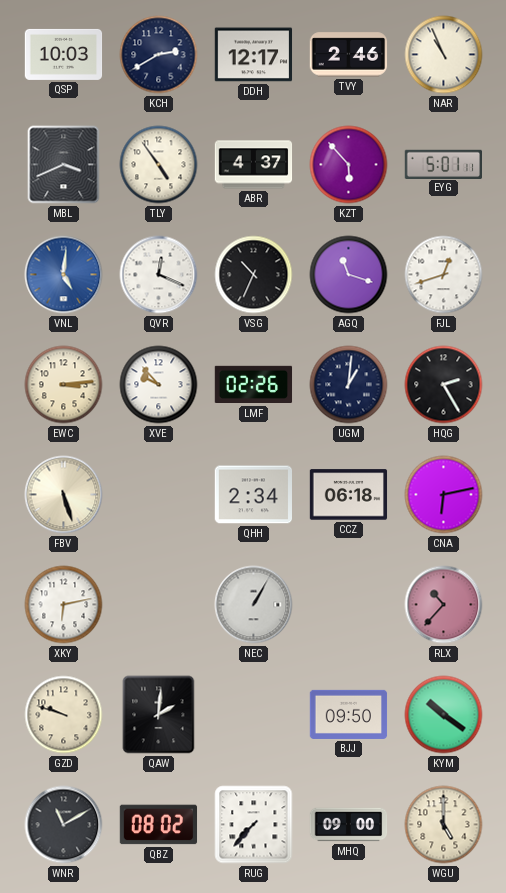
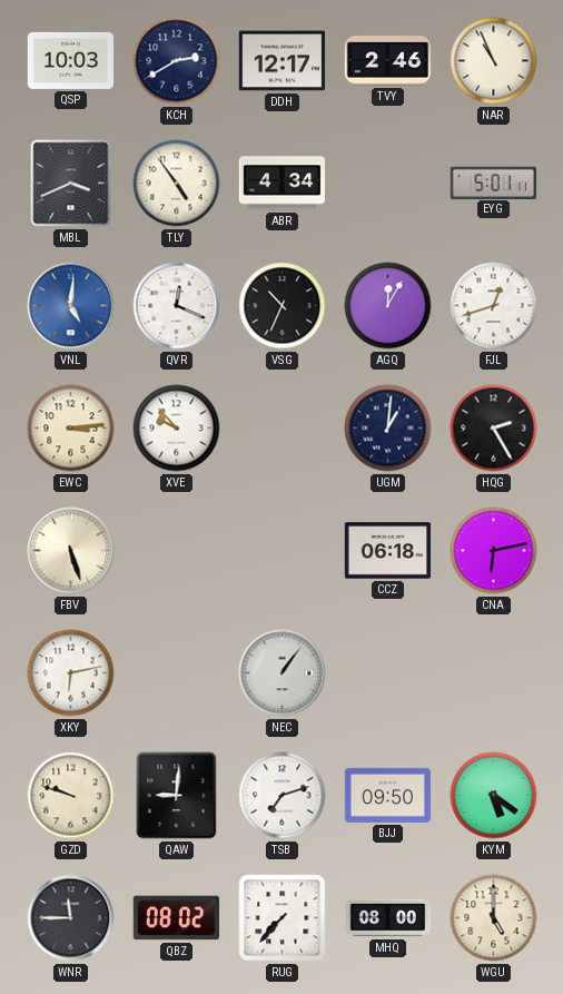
ABR: 4:37 -> 4:34
KZT: 5:53 -> none
AGQ: 11:18 -> 12:05
LMF: 02:26 -> none
QHH: 2:34 -> none
NEC: 1:05 -> 1:06
RLX: 10:37 -> none
QAW: 2:01 -> 9:01
TSB: none -> 7:12
KYM: 10:21 -> 5:21
WNR: 11:10 -> 11:45
MHQ: 09:00 -> 08:00
